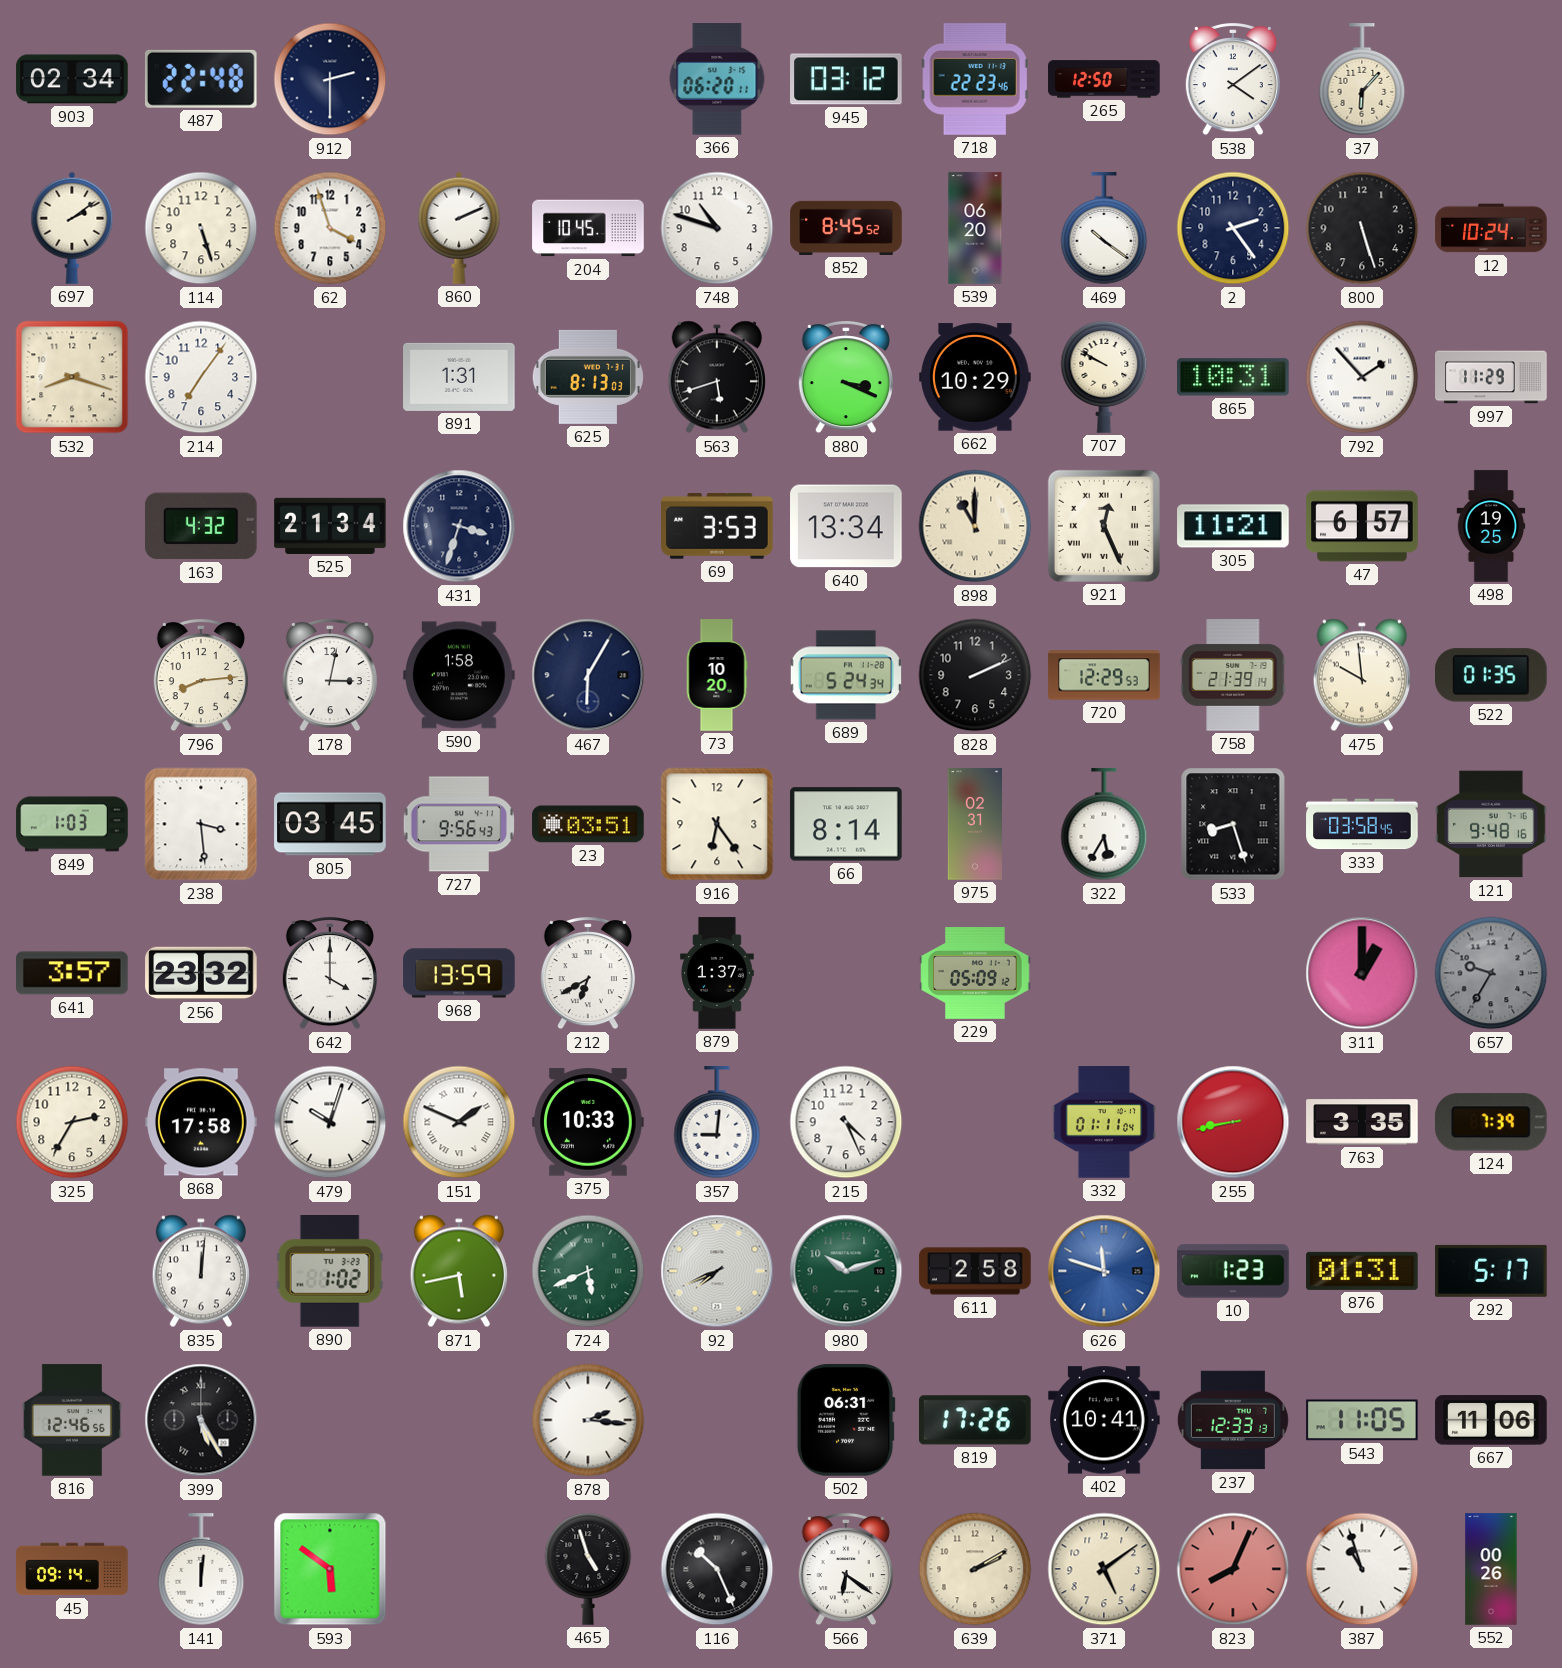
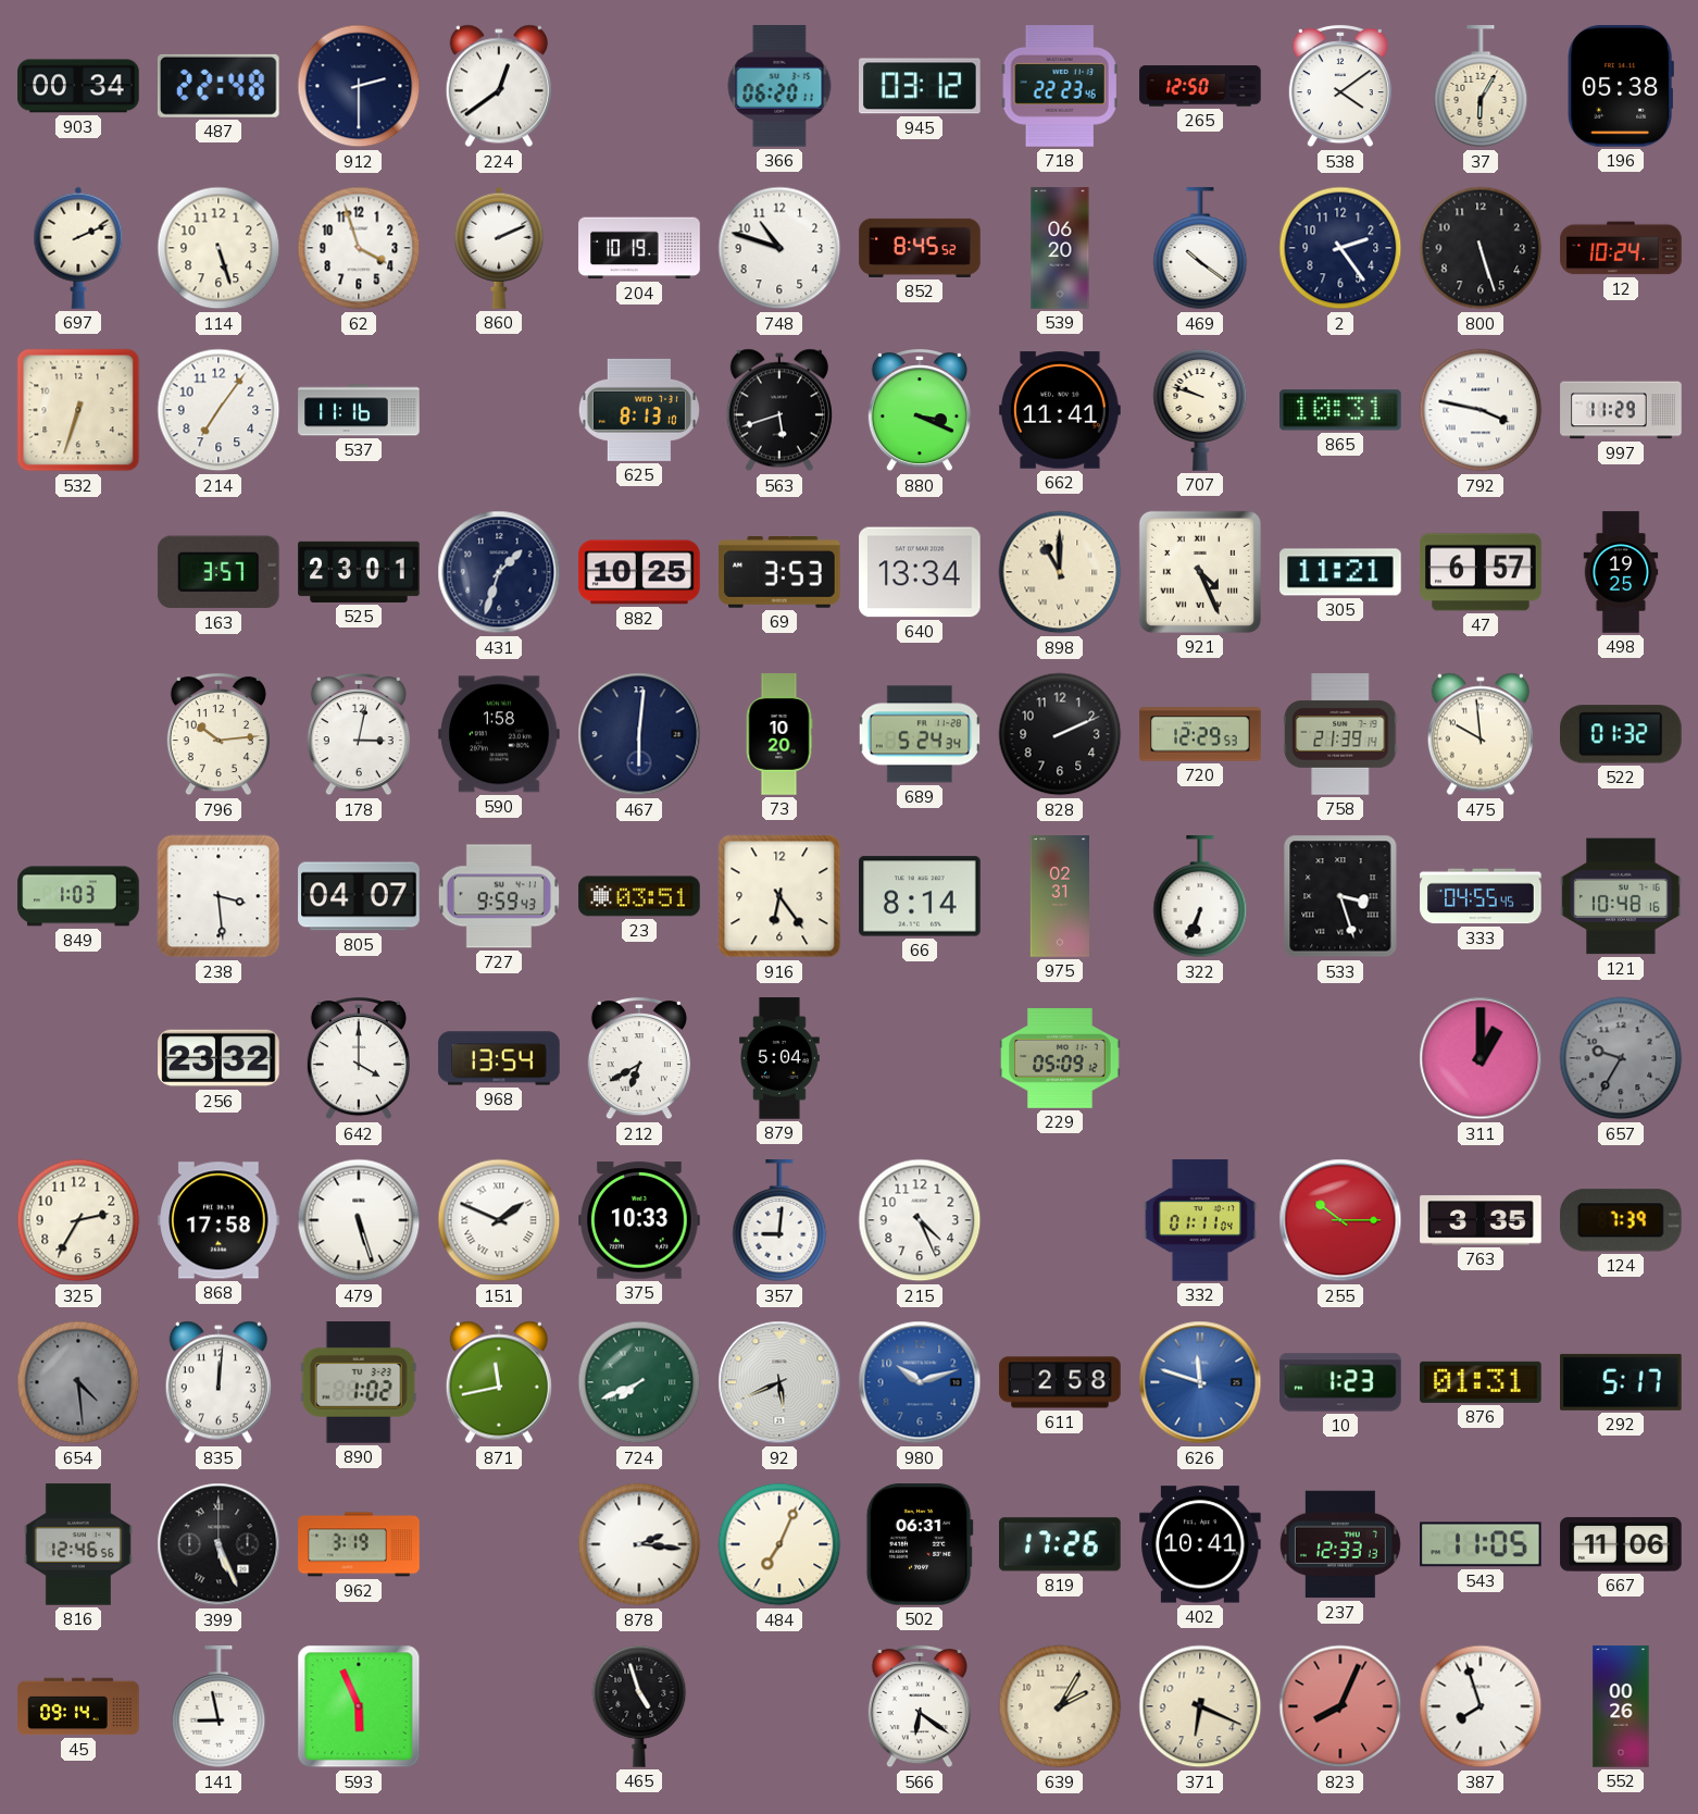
903: 02:34 -> 00:34
224: none -> 12:39
37: 6:07 -> 6:05
196: none -> 05:38
697: 2:09 -> 2:11
204: 10:45 -> 10:19
532: 8:18 -> 6:33
537: none -> 11:16
891: 1:31 -> none
625: 8:13:03 -> 8:13:10
662: 10:29 -> 11:41
707: 9:50 -> 9:48
792: 1:53 -> 3:47
163: 4:32 -> 3:57
525: 21:34 -> 23:01
431: 3:33 -> 1:33
882: none -> 10:25
921: 12:26 -> 4:26
796: 8:14 -> 10:14
467: 6:05 -> 6:01
522: 01:35 -> 01:32
805: 03:45 -> 04:07
727: 9:56 -> 9:59
322: 5:35 -> 6:34
533: 8:27 -> 3:27
333: 03:58 -> 04:55
121: 9:48 -> 10:48
641: 3:57 -> none
968: 13:59 -> 13:54
879: 1:37 -> 5:04
479: 10:03 -> 5:27
255: 8:43 -> 10:15
654: none -> 4:29
871: 5:43 -> 11:43
724: 5:41 -> 7:41
92: 7:41 -> 5:41
980 dial: green -> blue
399: 5:25 -> 5:26
962: none -> 3:19
484: none -> 7:04
141: 12:01 -> 8:58
593: 5:51 -> 5:56
116: 10:26 -> none
639: 2:10 -> 2:05
371: 5:09 -> 6:19
387: 10:57 -> 7:57
